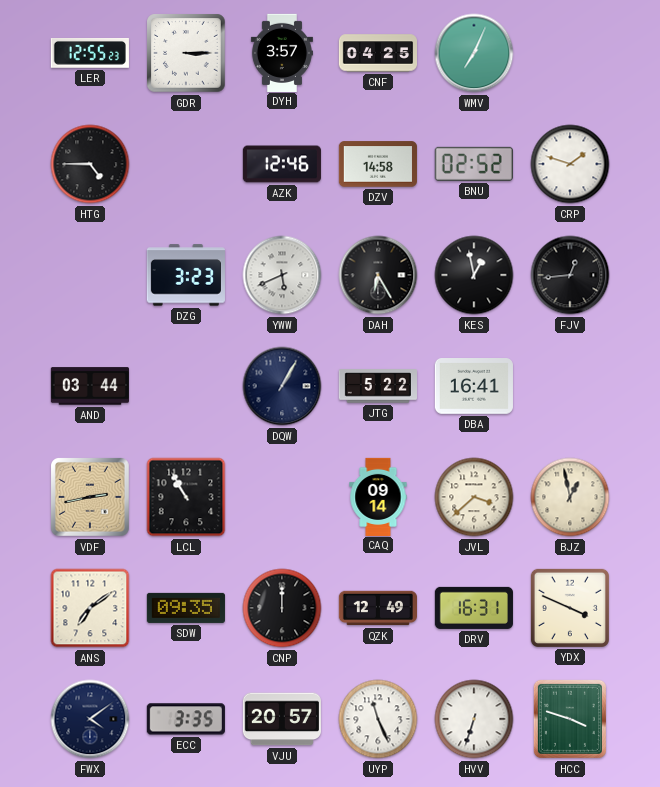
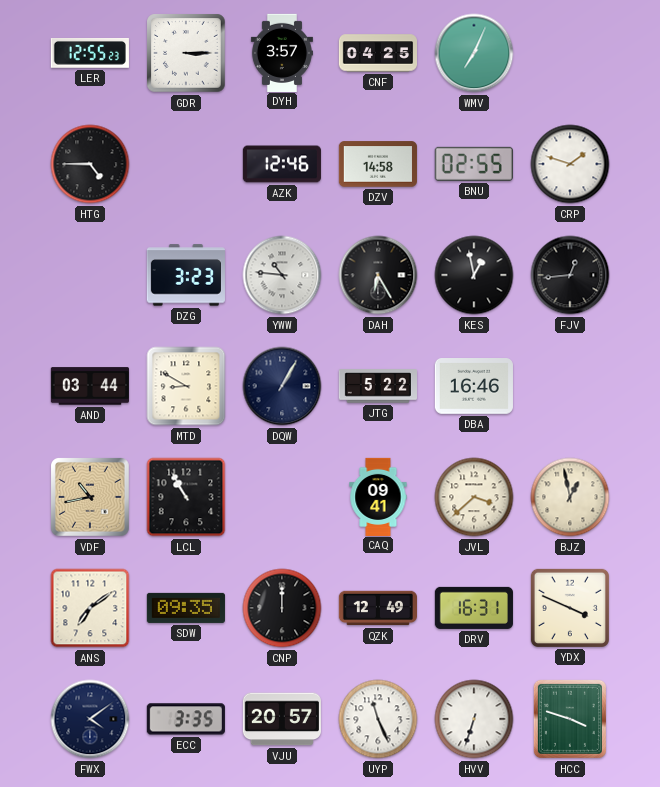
BNU: 02:52 -> 02:55
YWW: 5:41 -> 10:46
MTD: none -> 8:50
DBA: 16:41 -> 16:46
VDF: 2:43 -> 10:43
CAQ: 09:14 -> 09:41
